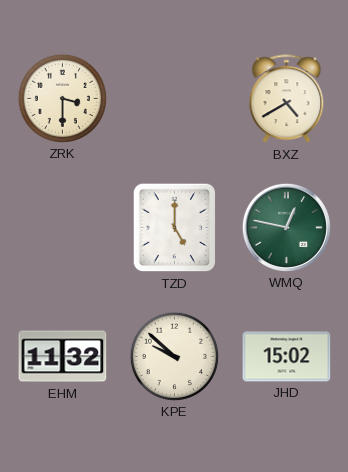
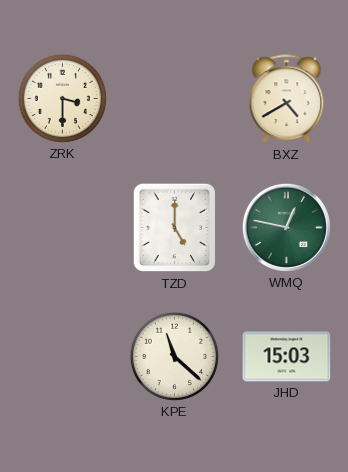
EHM: 11:32 -> none
KPE: 9:52 -> 11:22
JHD: 15:02 -> 15:03
